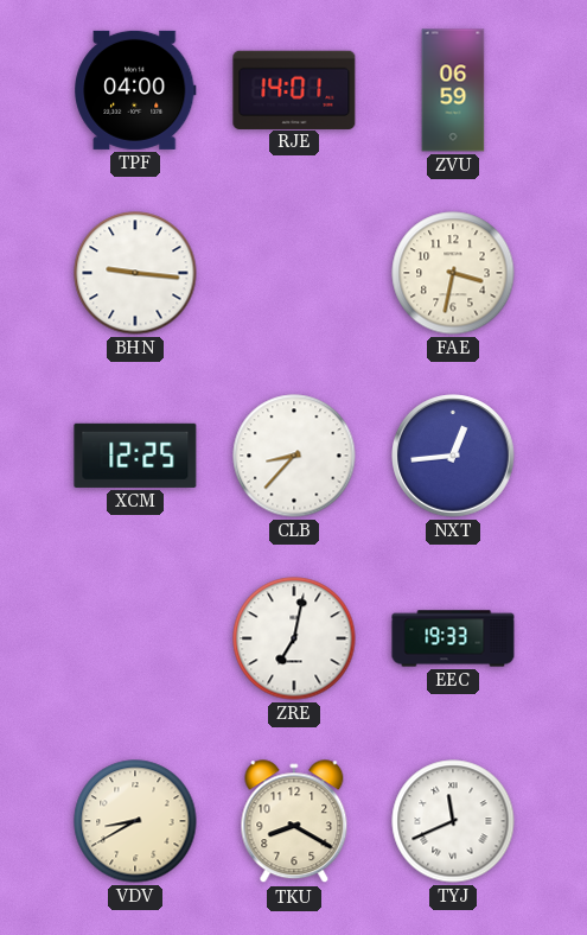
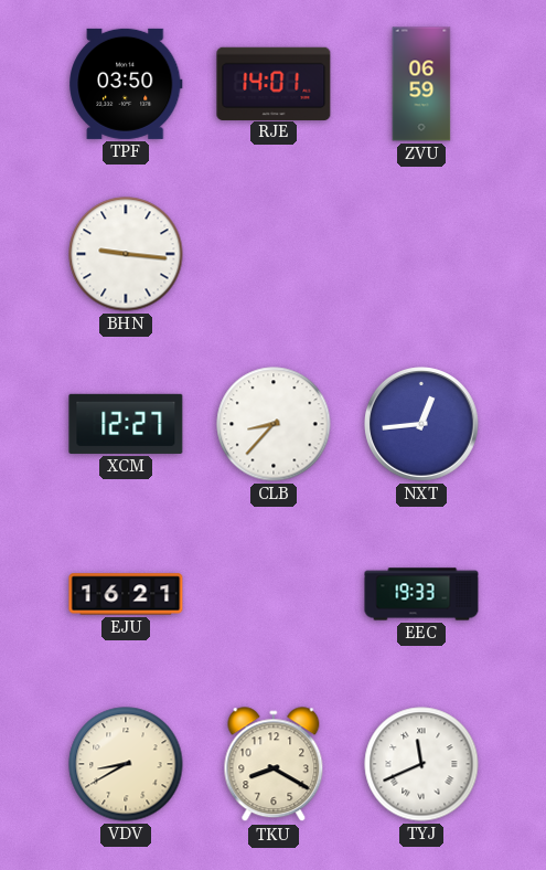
TPF: 04:00 -> 03:50
FAE: 3:32 -> none
XCM: 12:25 -> 12:27
EJU: none -> 16:21
ZRE: 7:02 -> none
